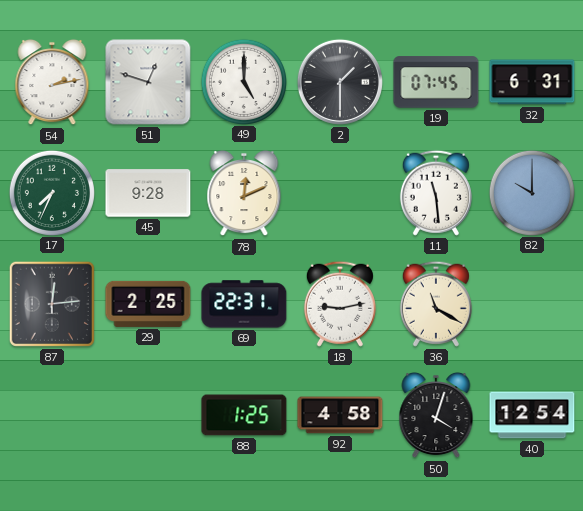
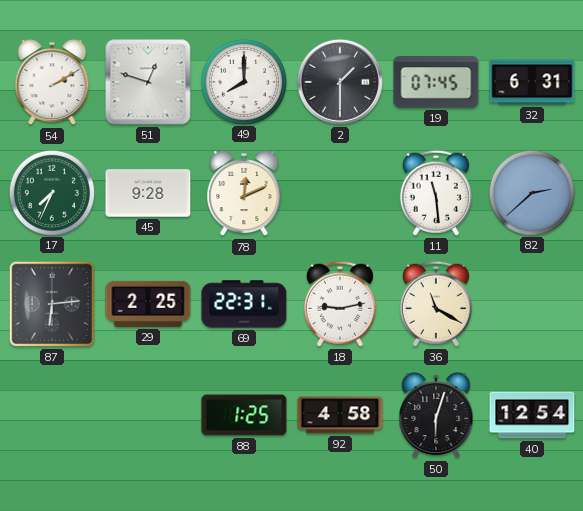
54: 2:13 -> 2:10
49: 5:00 -> 8:00
82: 10:00 -> 2:38
87: 12:14 -> 6:14
50: 4:03 -> 6:03
